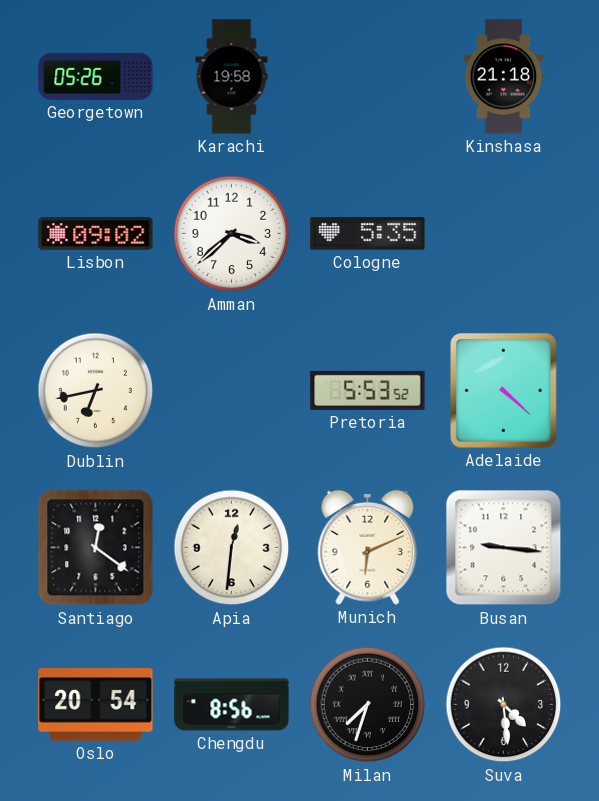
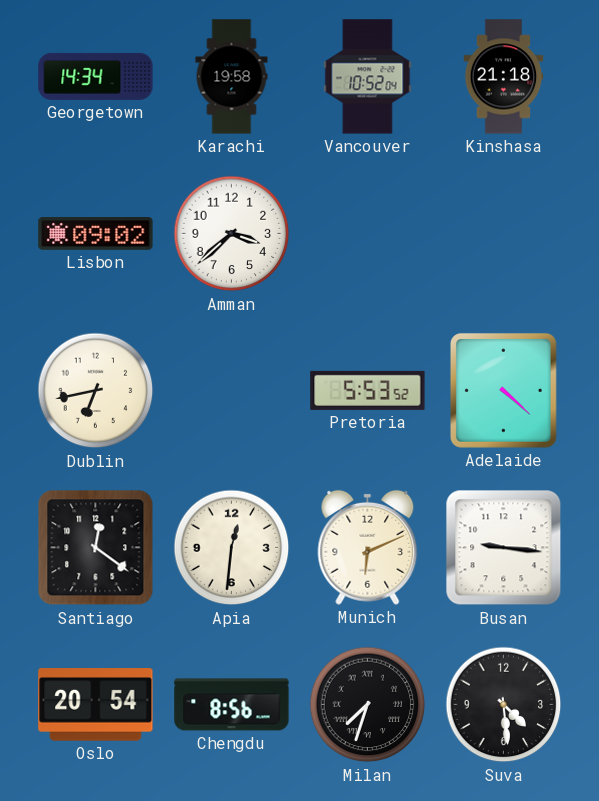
Georgetown: 05:26 -> 14:34
Vancouver: none -> 10:52
Cologne: 5:35 -> none
